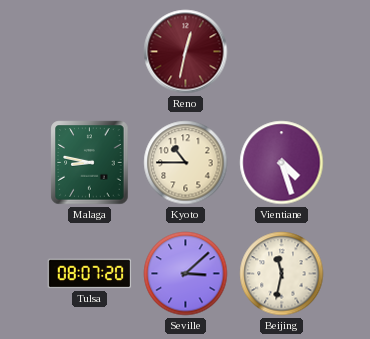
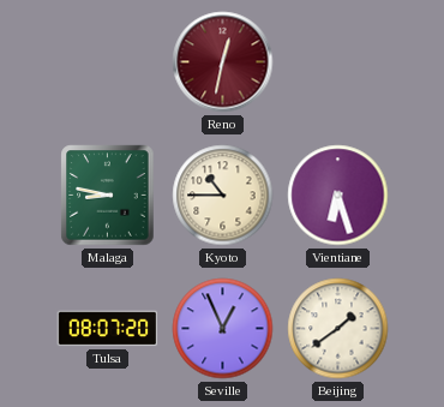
Vientiane: 4:27 -> 6:27
Seville: 3:08 -> 12:56
Beijing: 11:32 -> 1:39
